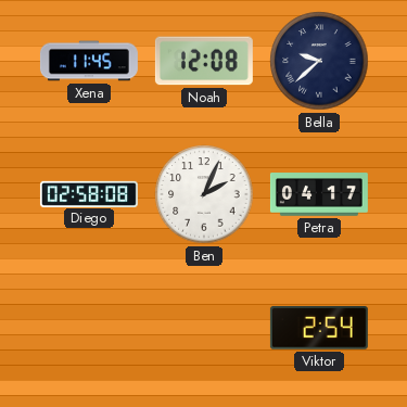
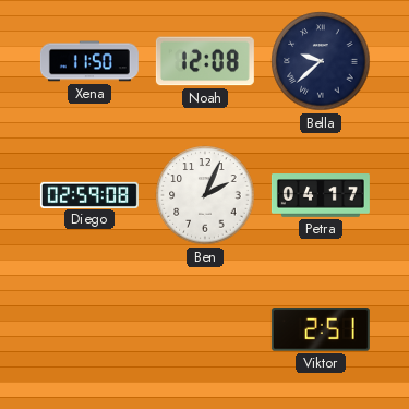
Xena: 11:45 -> 11:50
Diego: 02:58 -> 02:59
Viktor: 2:54 -> 2:51
